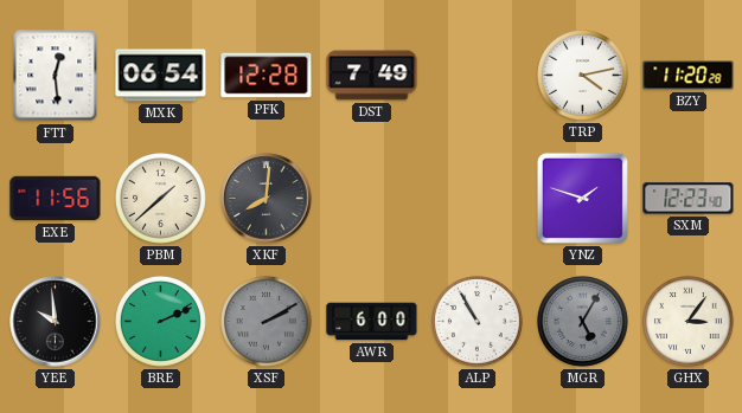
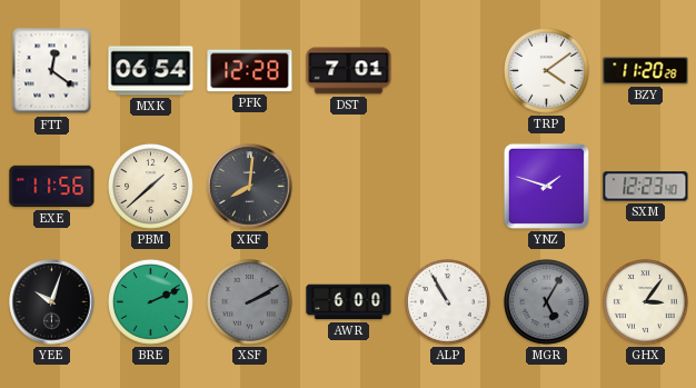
FTT: 12:29 -> 12:21
DST: 7:49 -> 7:01
TRP: 4:13 -> 4:09
YEE: 9:59 -> 10:03
